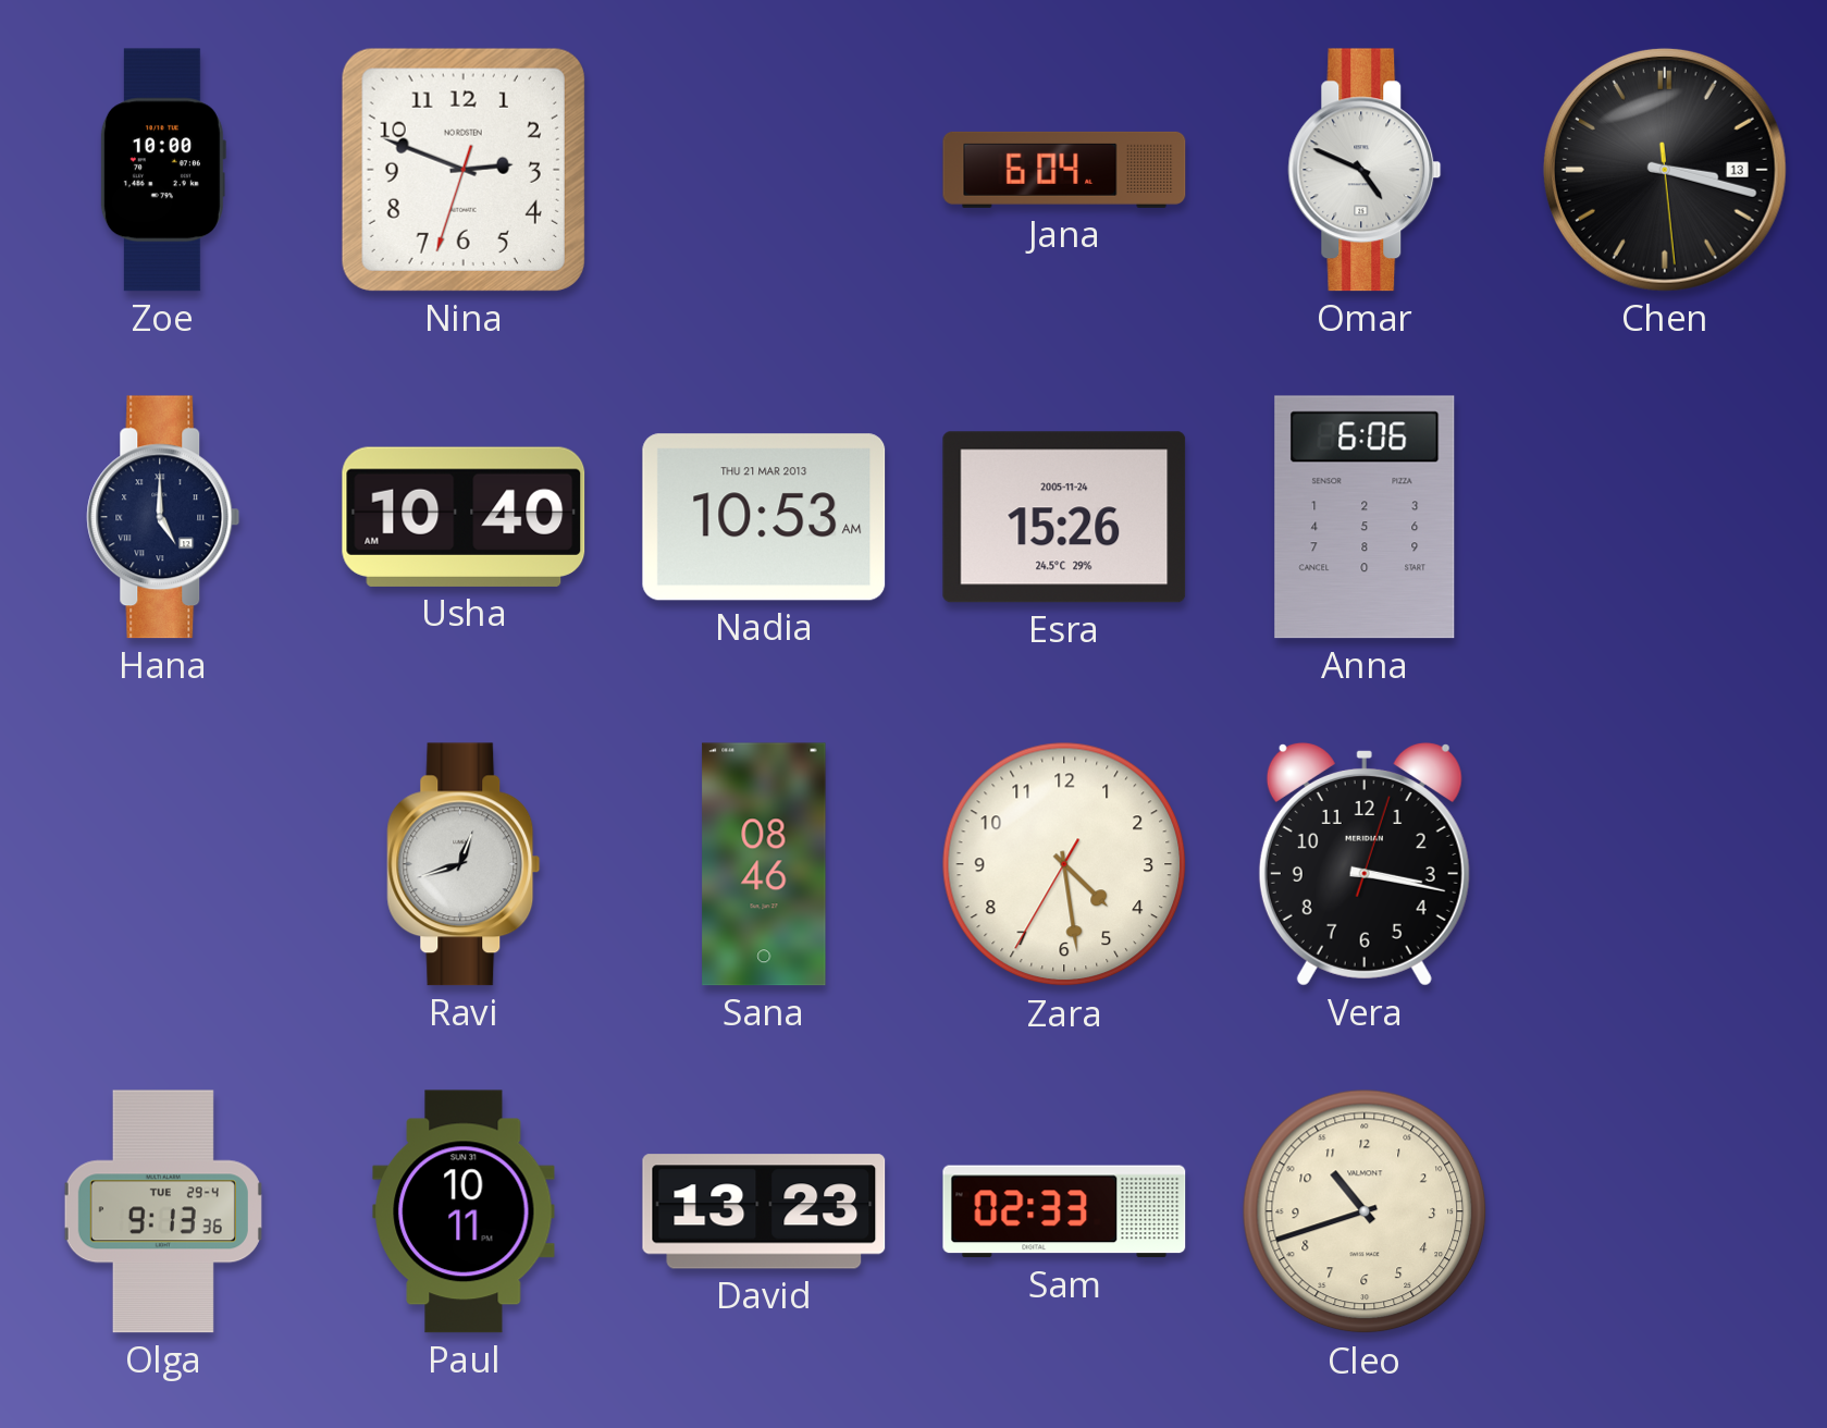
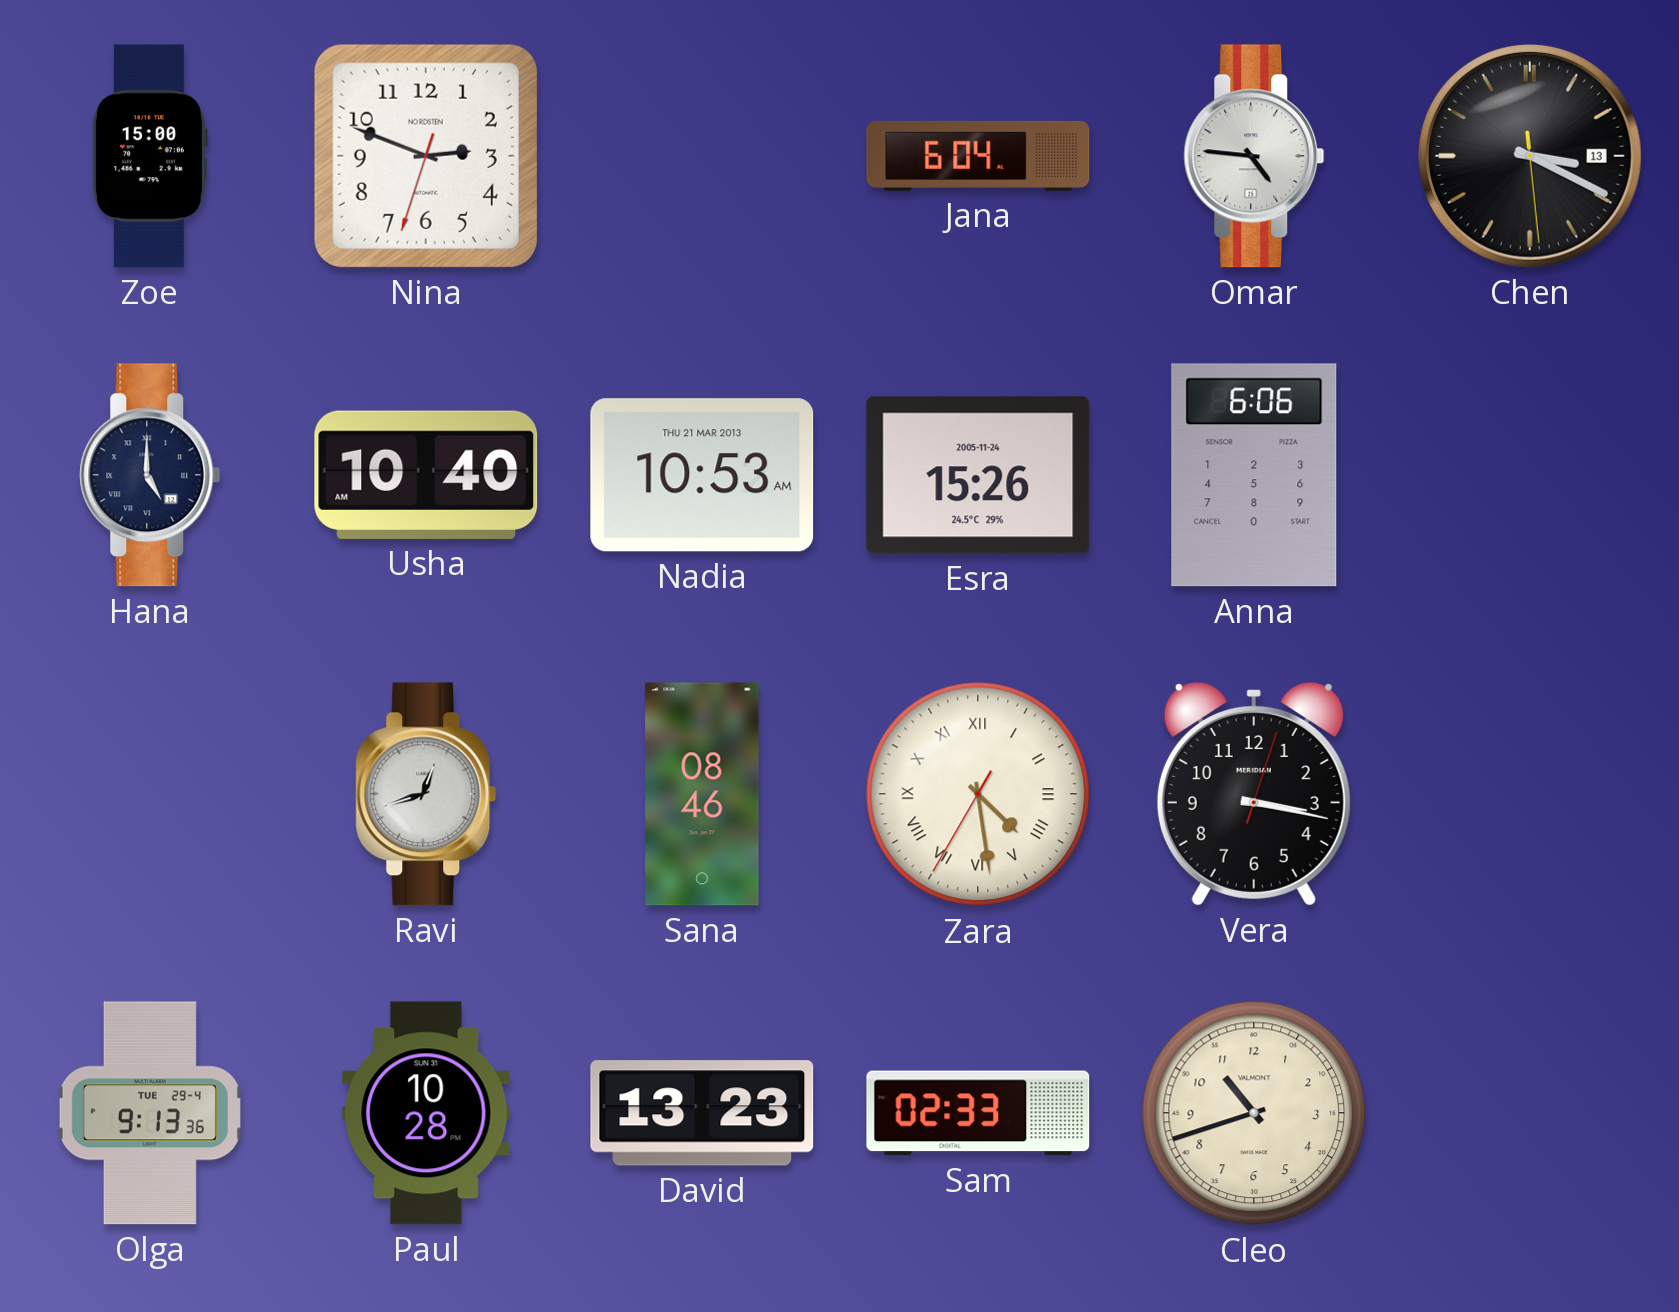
Zoe: 10:00 -> 15:00
Omar: 4:49 -> 4:46
Chen: 3:17 -> 3:19
Zara numerals: Arabic -> Roman
Paul: 10:11 -> 10:28
